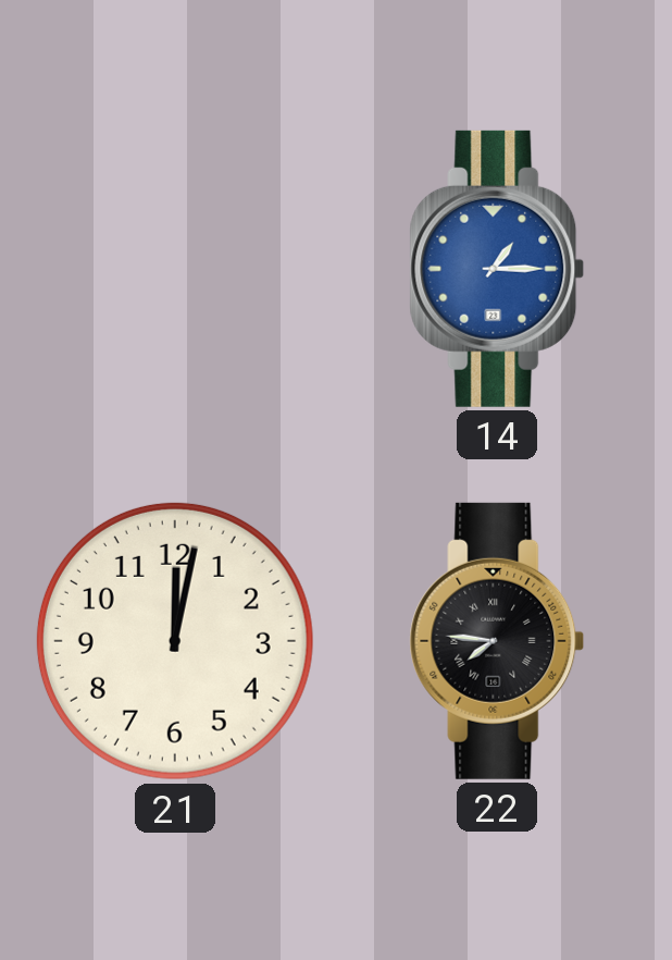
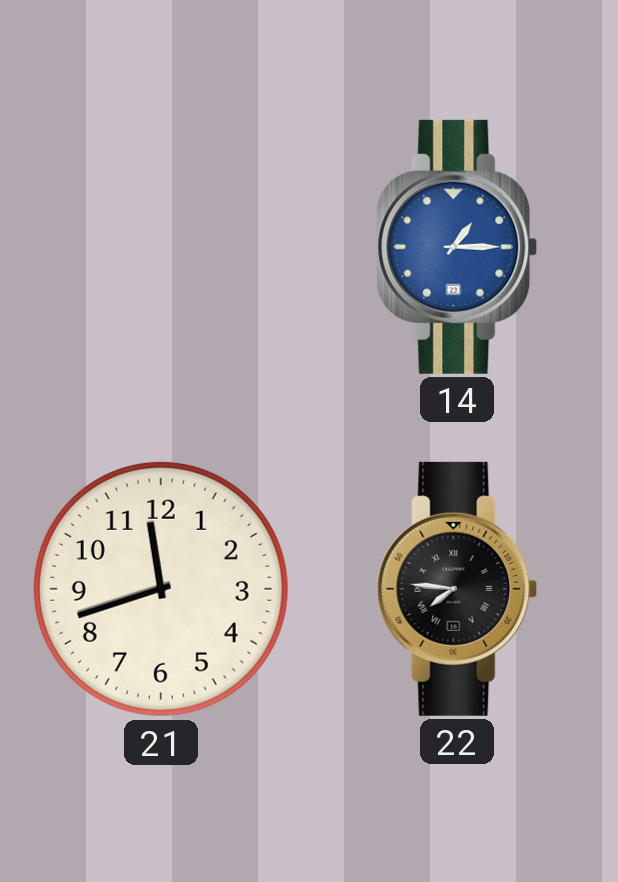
21: 12:02 -> 11:42
